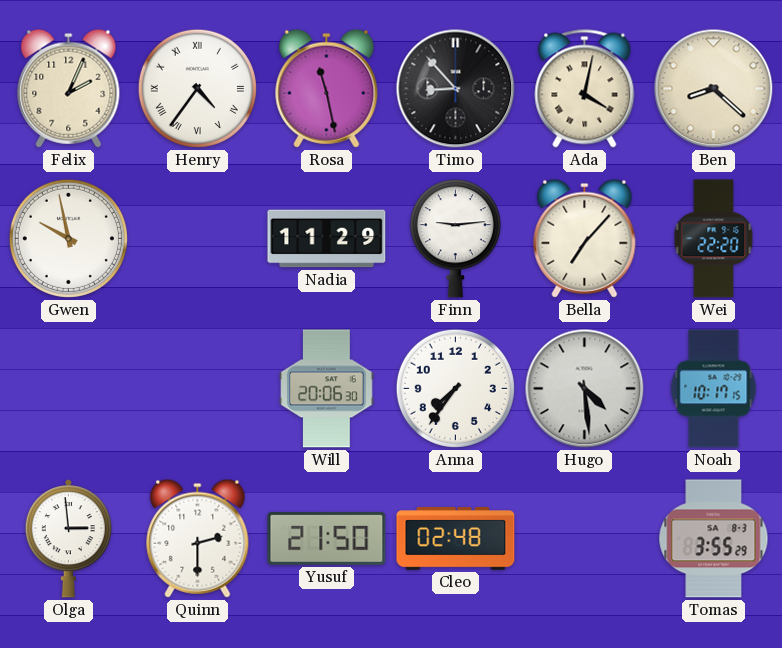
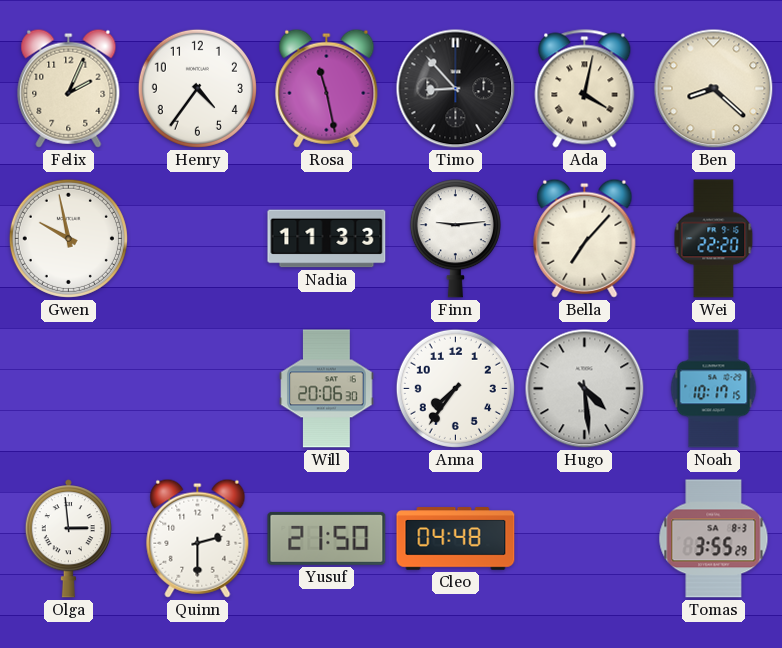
Henry numerals: Roman -> Arabic
Nadia: 11:29 -> 11:33
Cleo: 02:48 -> 04:48
